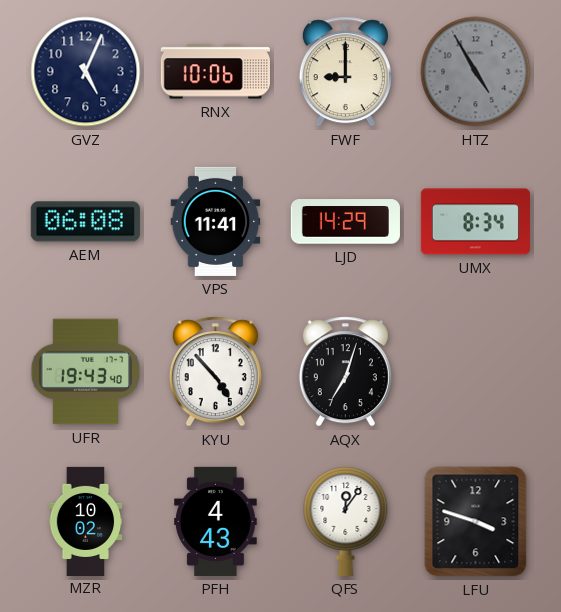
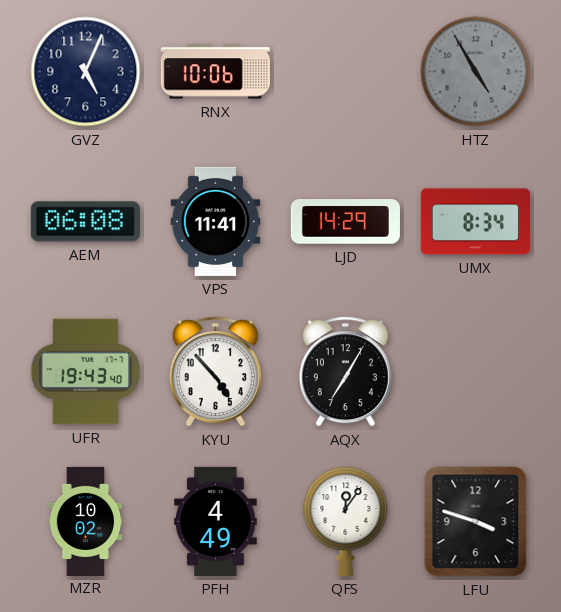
FWF: 9:00 -> none
AQX: 7:03 -> 7:05
PFH: 4:43 -> 4:49
